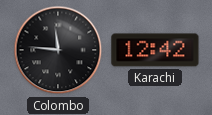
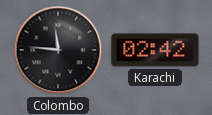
Karachi: 12:42 -> 02:42
